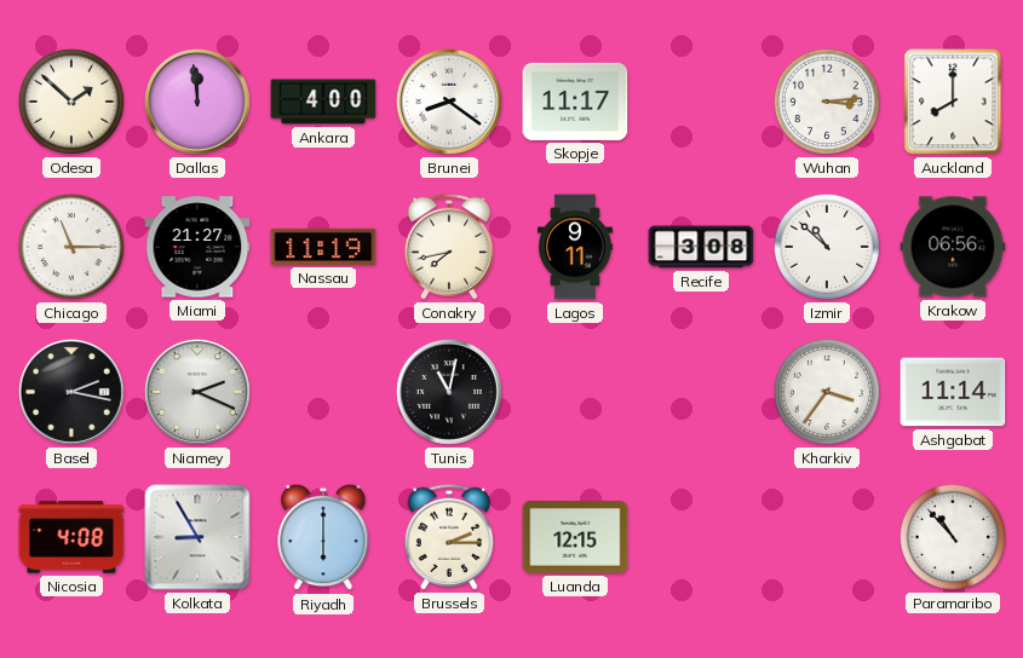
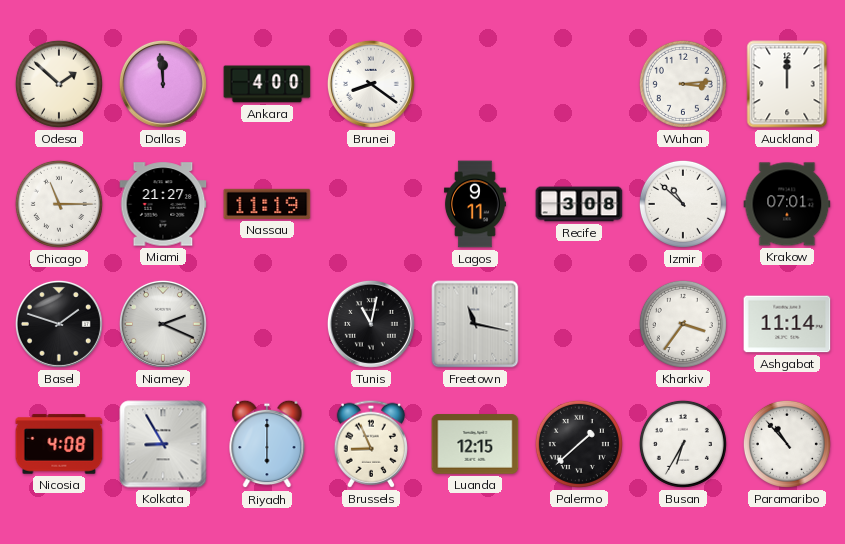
Skopje: 11:17 -> none
Auckland: 8:00 -> 12:00
Conakry: 7:43 -> none
Krakow: 06:56 -> 07:01
Basel: 2:17 -> 1:48
Freetown: none -> 11:17
Brussels: 2:15 -> 8:56
Palermo: none -> 1:38
Busan: none -> 6:35
